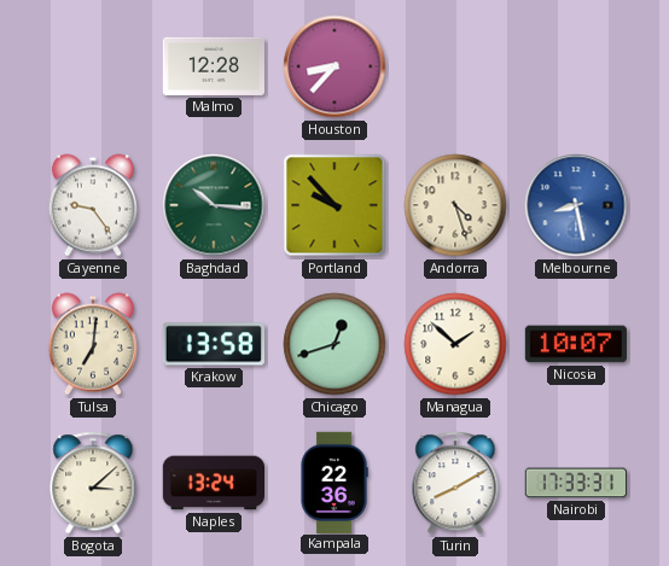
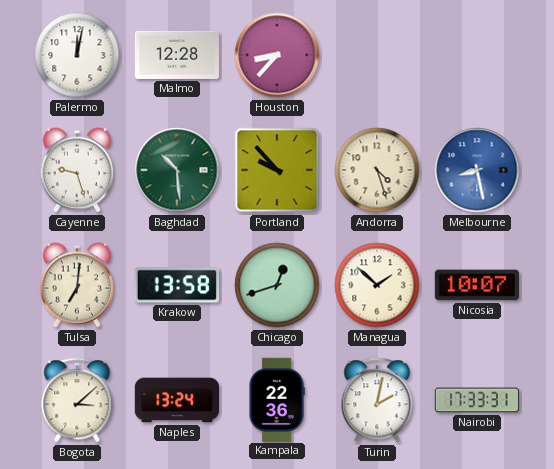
Palermo: none -> 12:02
Cayenne: 9:24 -> 9:27
Baghdad: 10:16 -> 10:29
Turin: 8:10 -> 2:02
